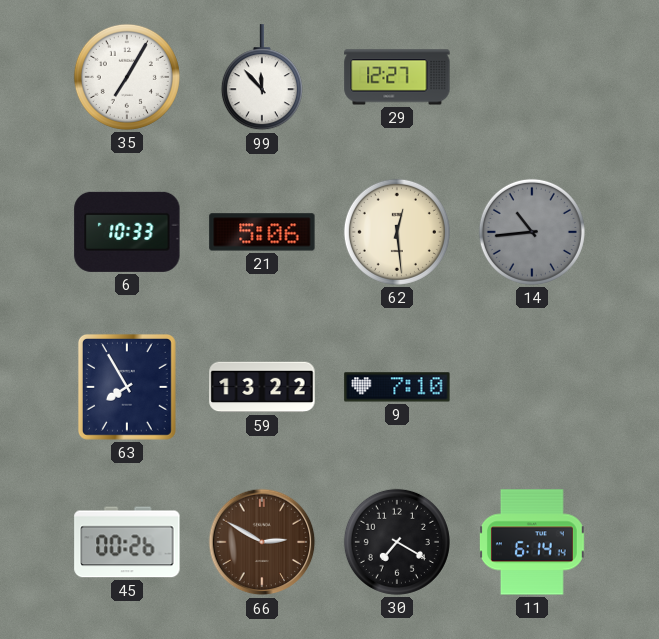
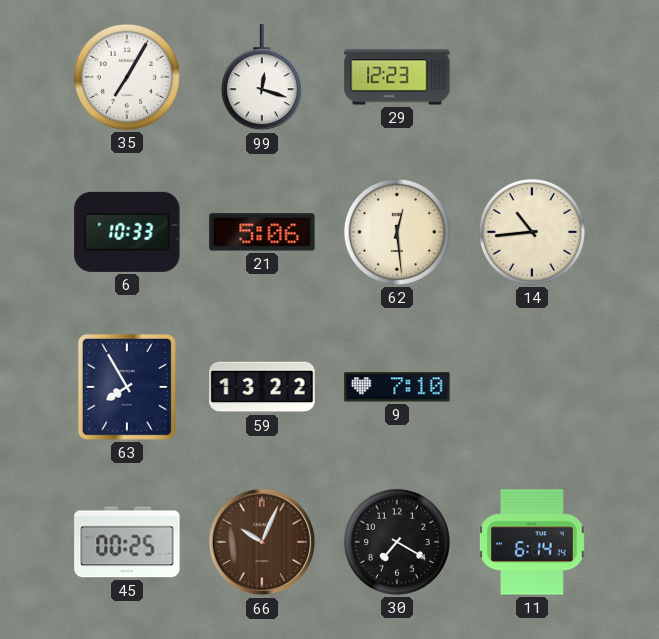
99: 11:53 -> 12:18
29: 12:27 -> 12:23
14 dial: grey -> cream
45: 00:26 -> 00:25
66: 2:50 -> 10:04
